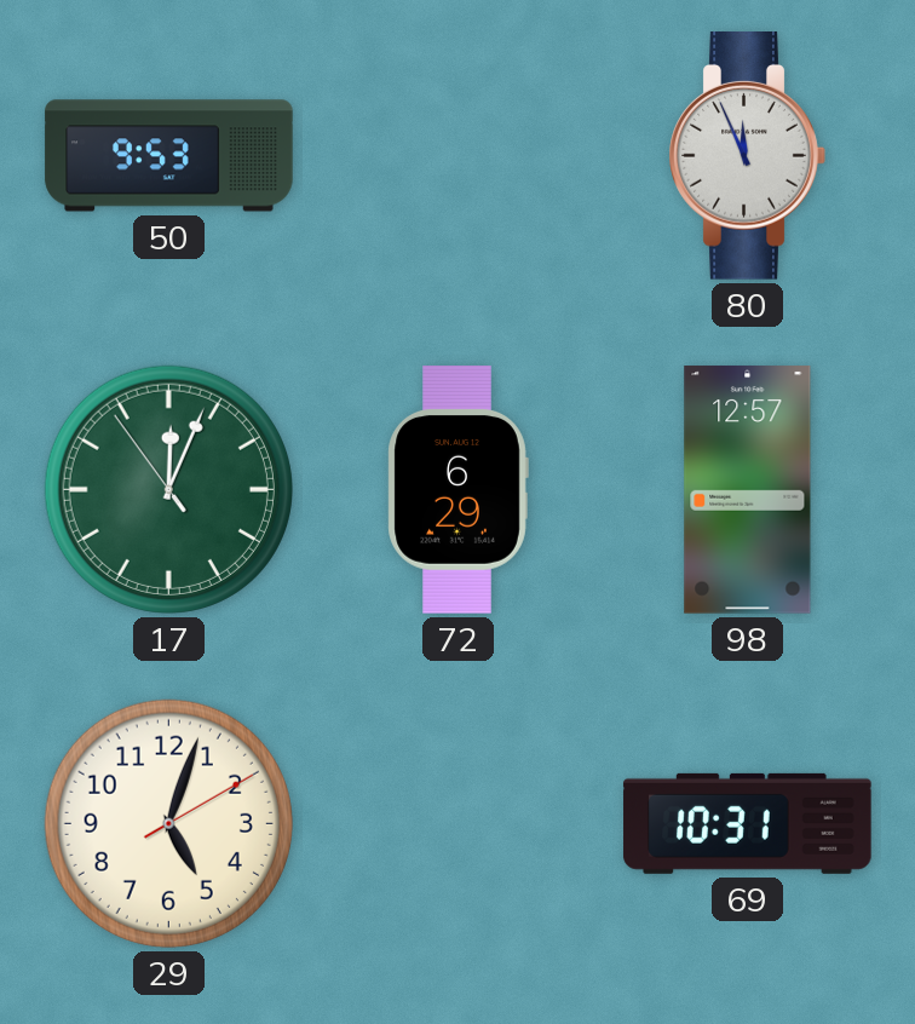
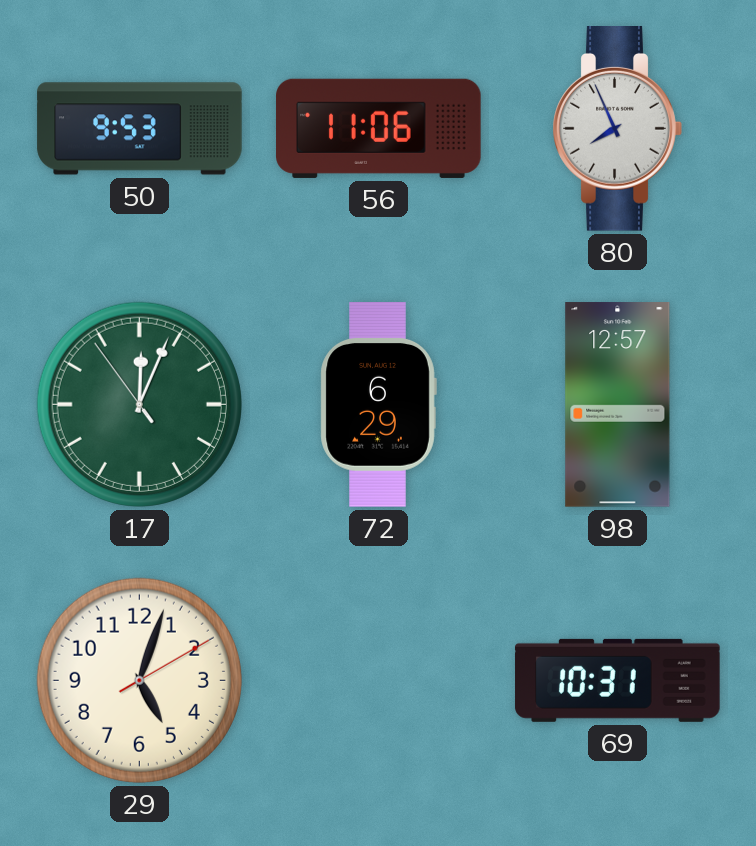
56: none -> 11:06
80: 11:56 -> 7:56
